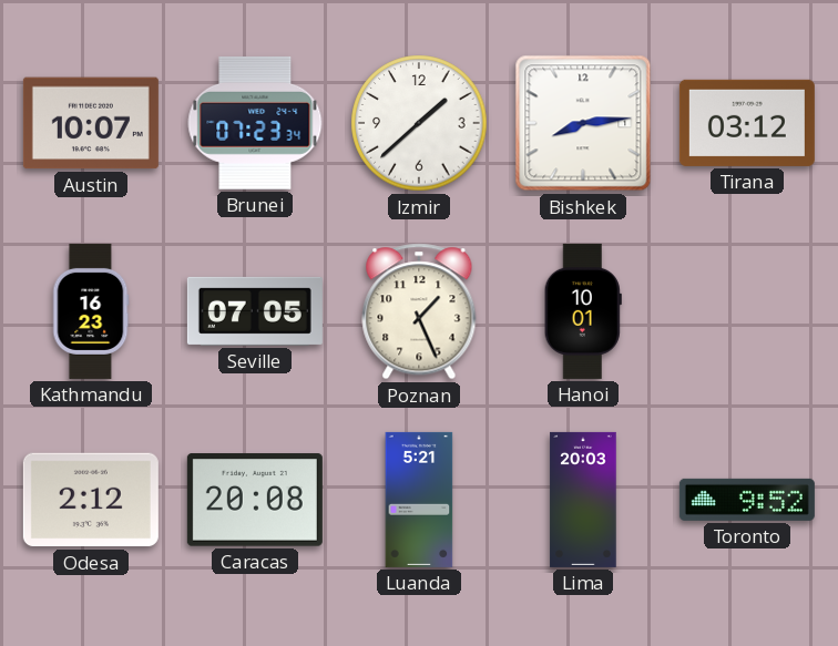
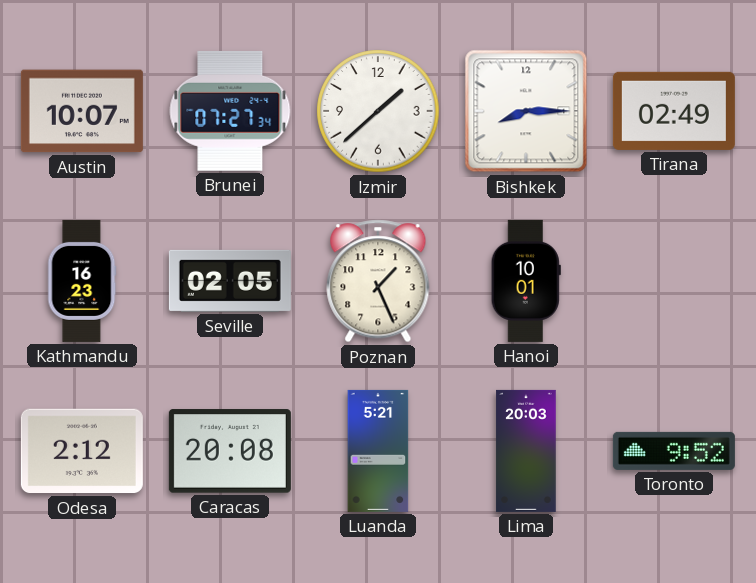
Brunei: 07:23 -> 07:27
Bishkek: 8:14 -> 8:15
Tirana: 03:12 -> 02:49
Seville: 07:05 -> 02:05
